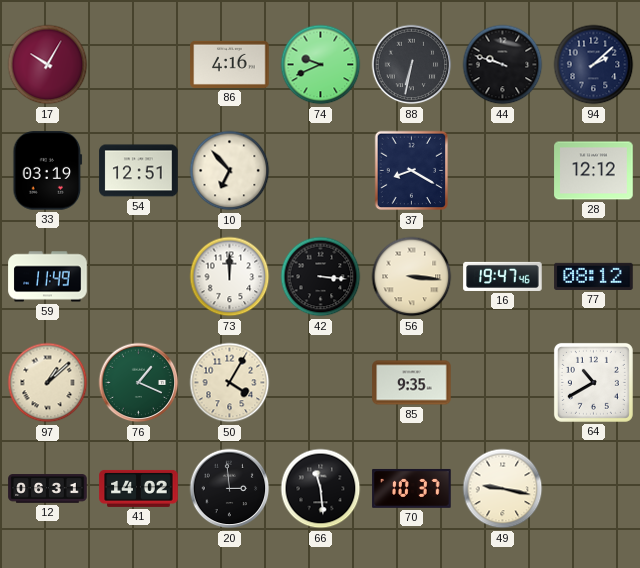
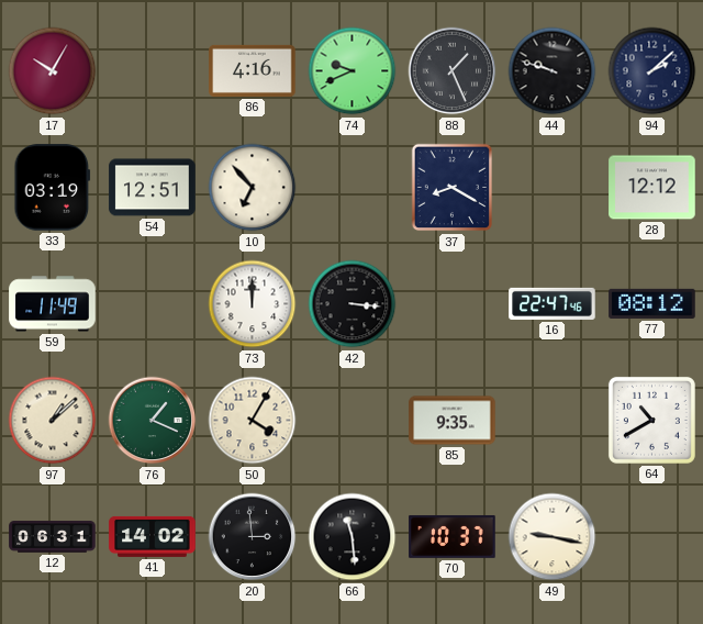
88: 6:32 -> 1:26
56: 3:16 -> none
16: 19:47 -> 22:47
